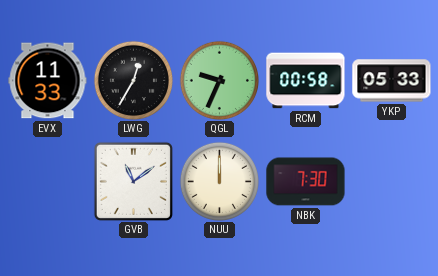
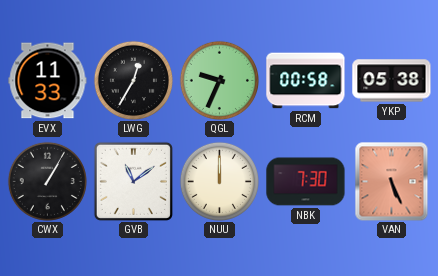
YKP: 05:33 -> 05:38
CWX: none -> 1:05
VAN: none -> 5:26
